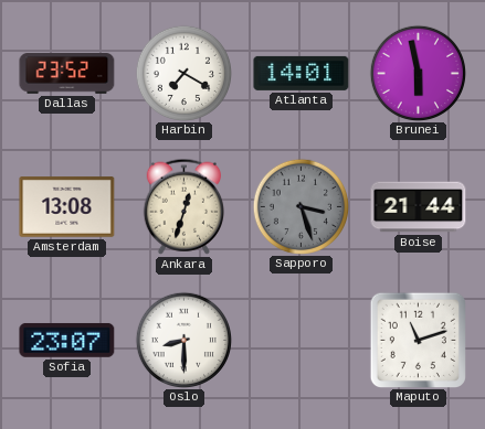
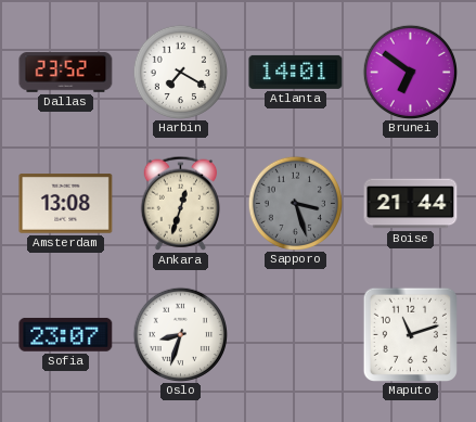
Brunei: 5:58 -> 6:51
Oslo: 8:30 -> 8:33
